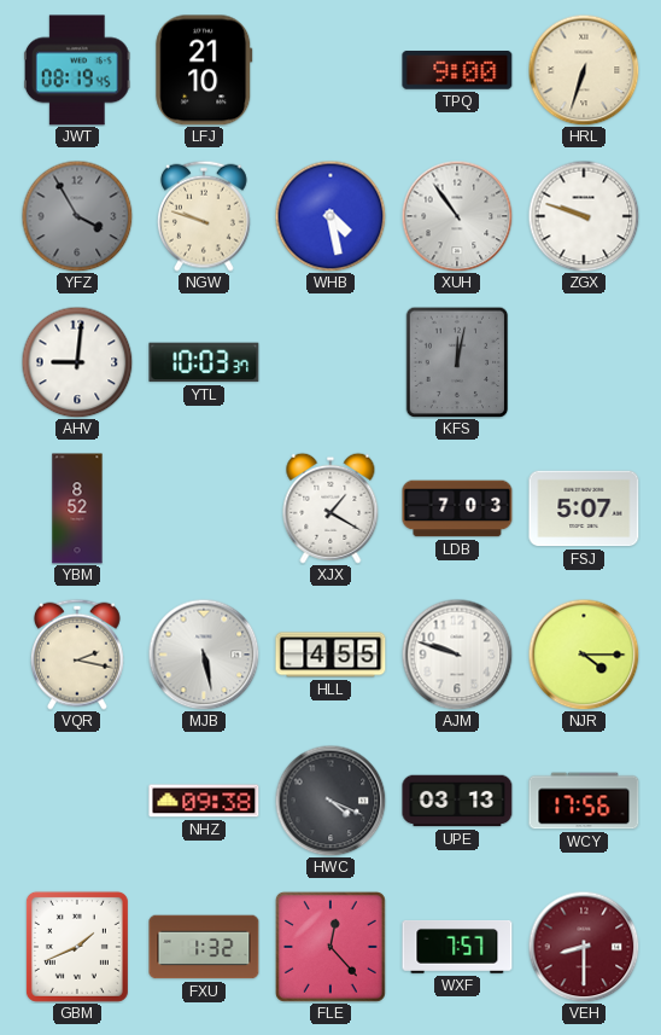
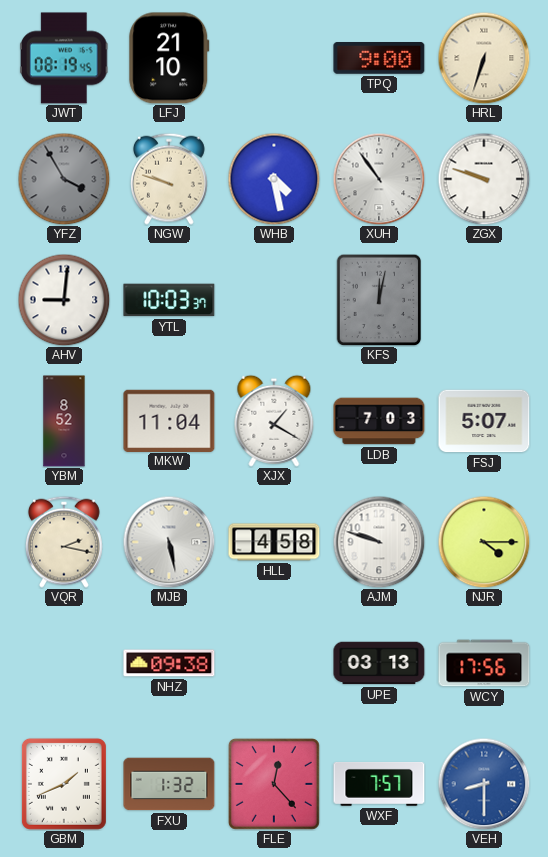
MKW: none -> 11:04
HLL: 4:55 -> 4:58
HWC: 4:19 -> none
VEH dial: burgundy -> blue
